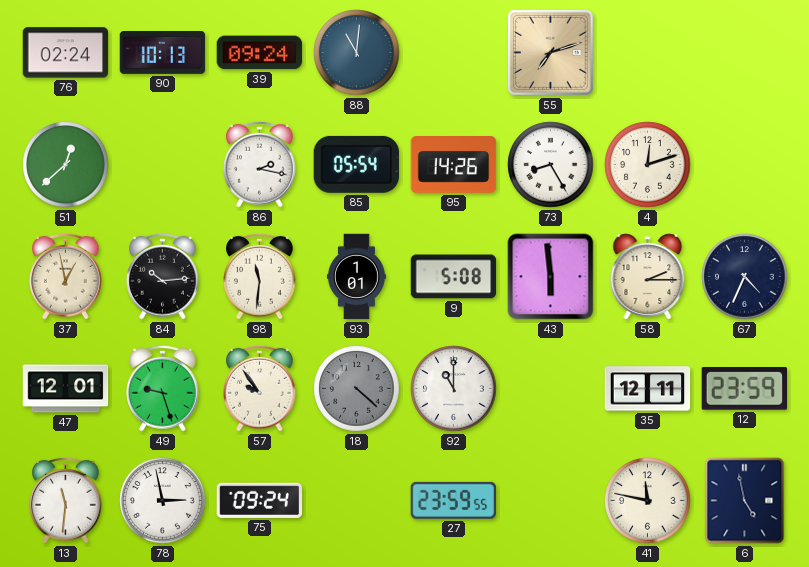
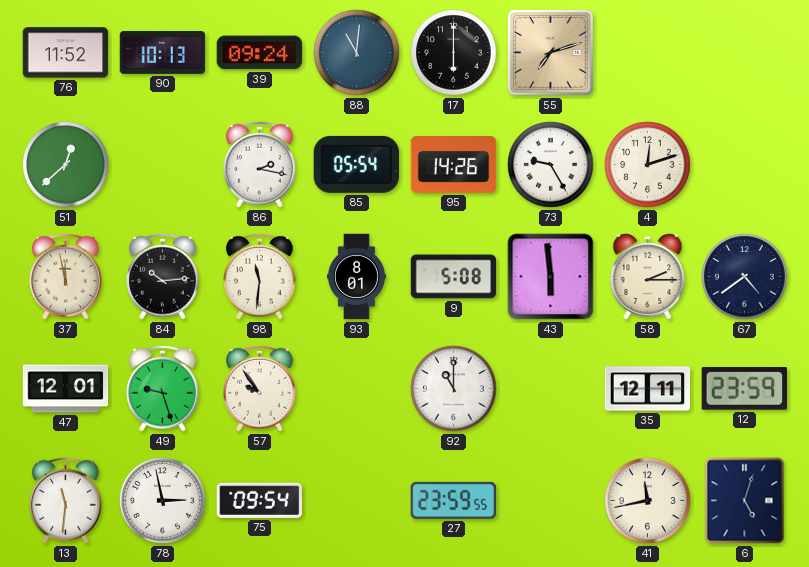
76: 02:24 -> 11:52
17: none -> 6:00
73: 8:25 -> 9:25
37: 12:58 -> 11:58
93: 1:01 -> 8:01
67: 4:34 -> 4:39
18: 4:22 -> none
75: 09:24 -> 09:54
41: 11:47 -> 11:43
6: 4:58 -> 5:03
